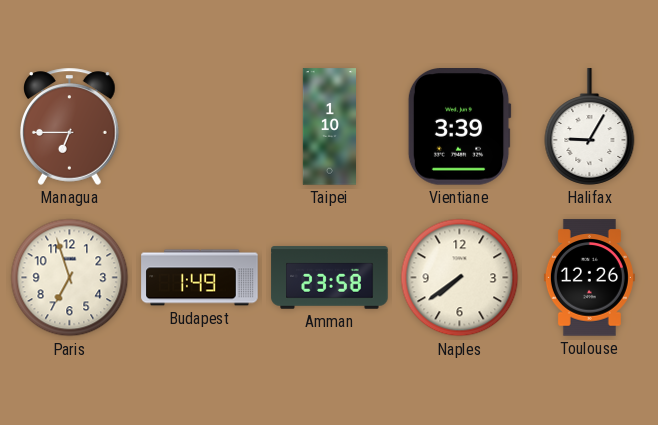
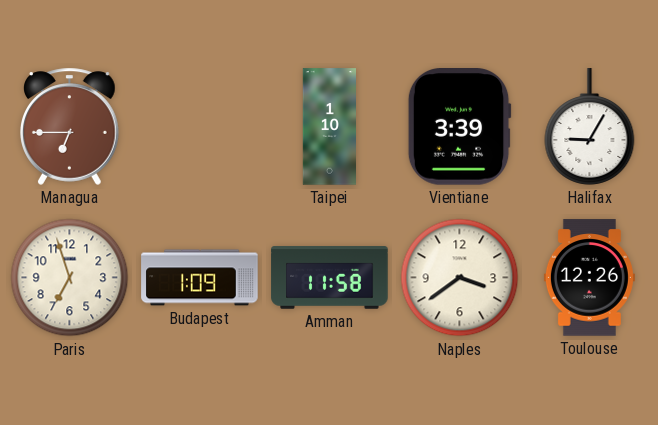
Budapest: 1:49 -> 1:09
Amman: 23:58 -> 11:58
Naples: 7:39 -> 3:39
